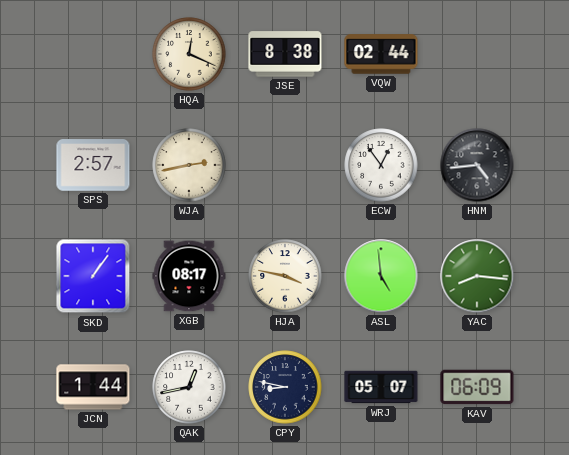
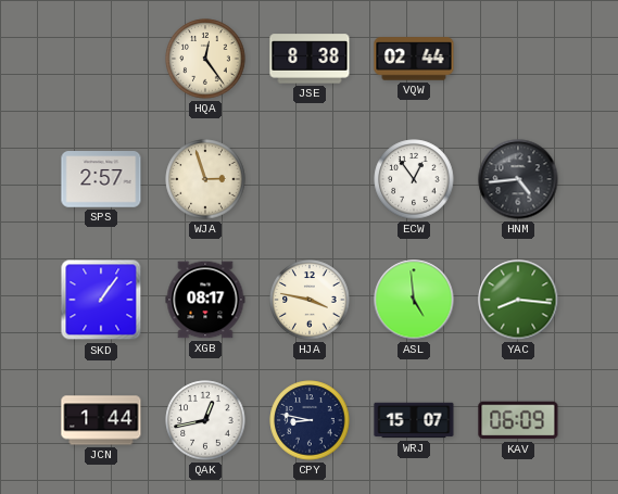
HQA: 12:19 -> 12:24
WJA: 2:43 -> 2:57
WRJ: 05:07 -> 15:07
